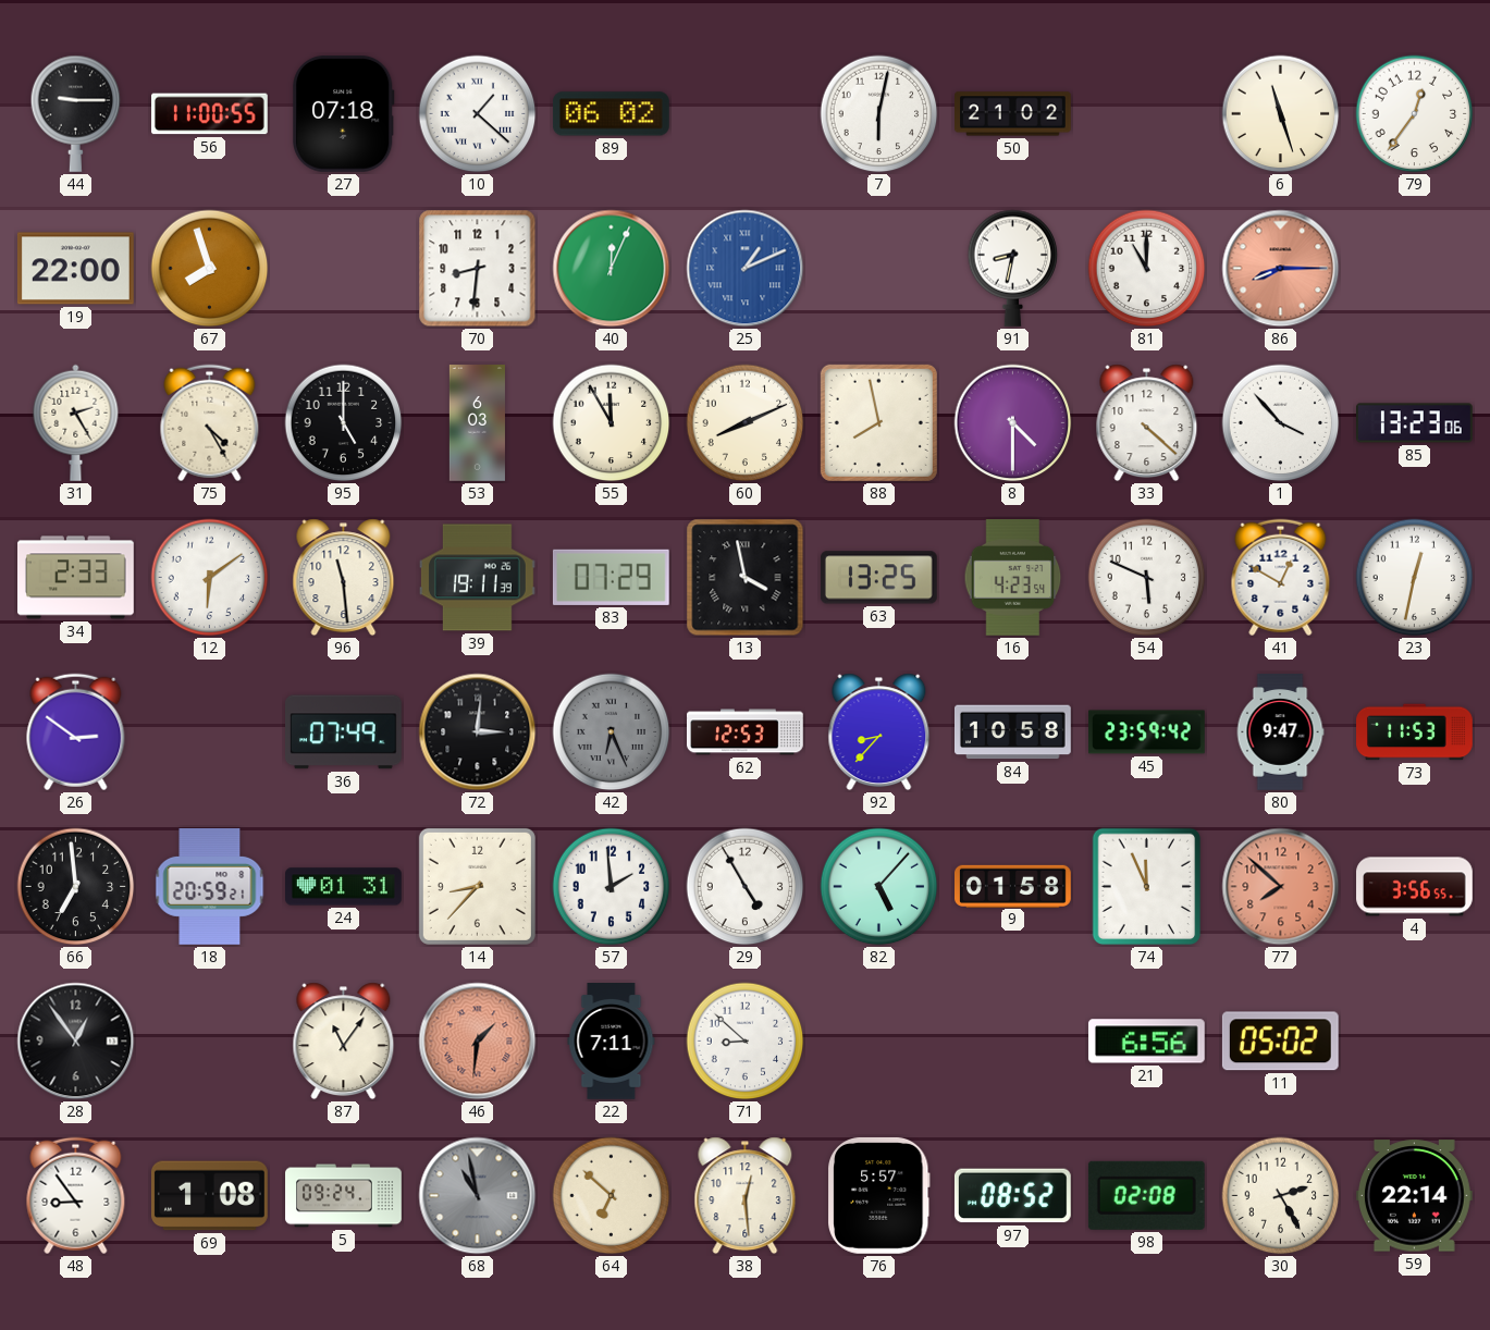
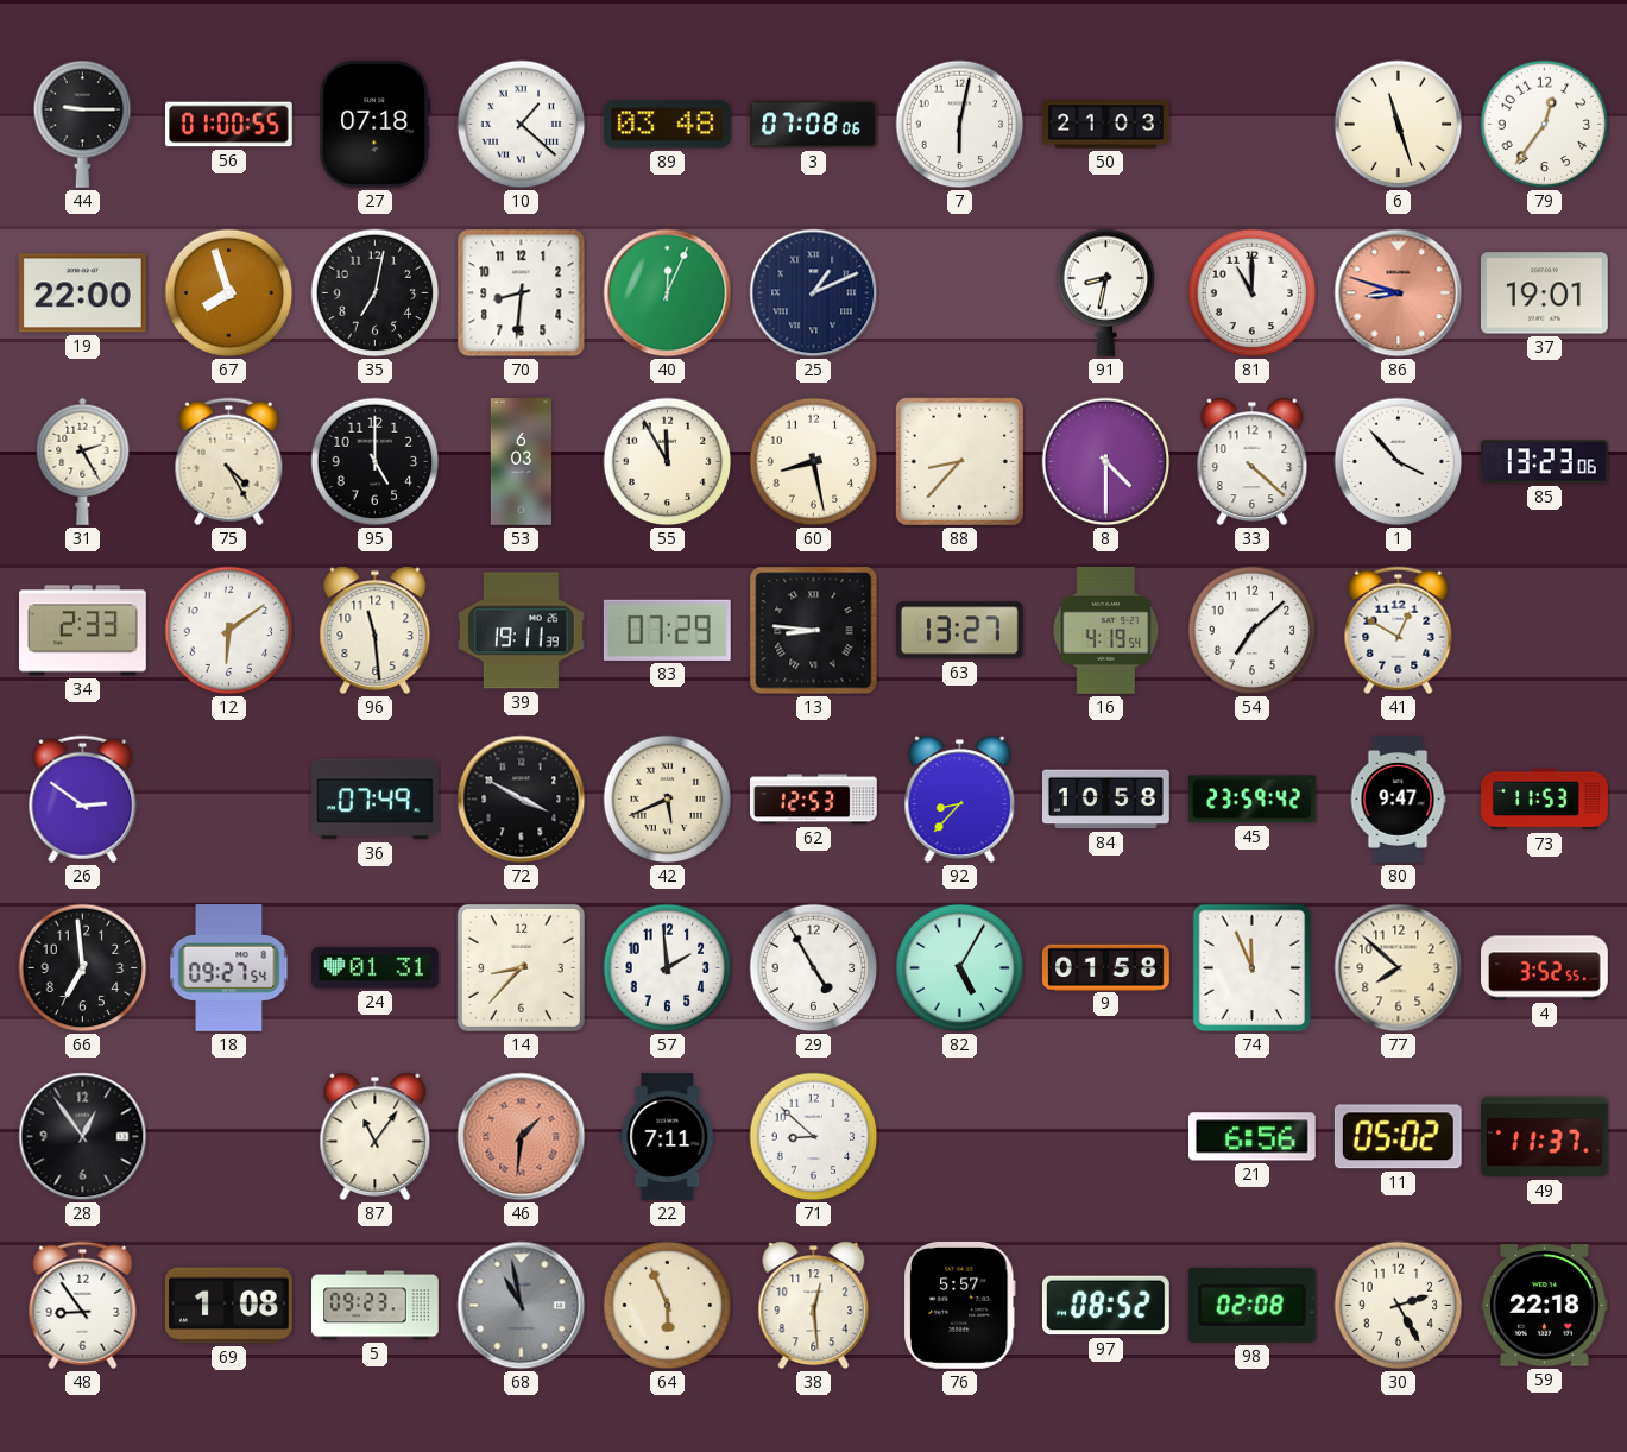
56: 11:00 -> 01:00
89: 06:02 -> 03:48
3: none -> 07:08
50: 21:02 -> 21:03
35: none -> 7:02
25 dial: blue -> navy
86: 8:15 -> 8:48
37: none -> 19:01
60: 8:11 -> 8:28
88: 7:58 -> 8:37
13: 3:58 -> 8:46
63: 13:25 -> 13:27
16: 4:23 -> 4:19
54: 5:49 -> 7:08
23: 12:32 -> none
72: 3:01 -> 3:50
42: 6:26 -> 5:41
42 dial: grey -> cream
18: 20:59 -> 09:27
82: 5:07 -> 5:05
77 dial: salmon -> cream
4: 3:56 -> 3:52
49: none -> 11:37
5: 09:24 -> 09:23
64: 6:52 -> 5:56
59: 22:14 -> 22:18
